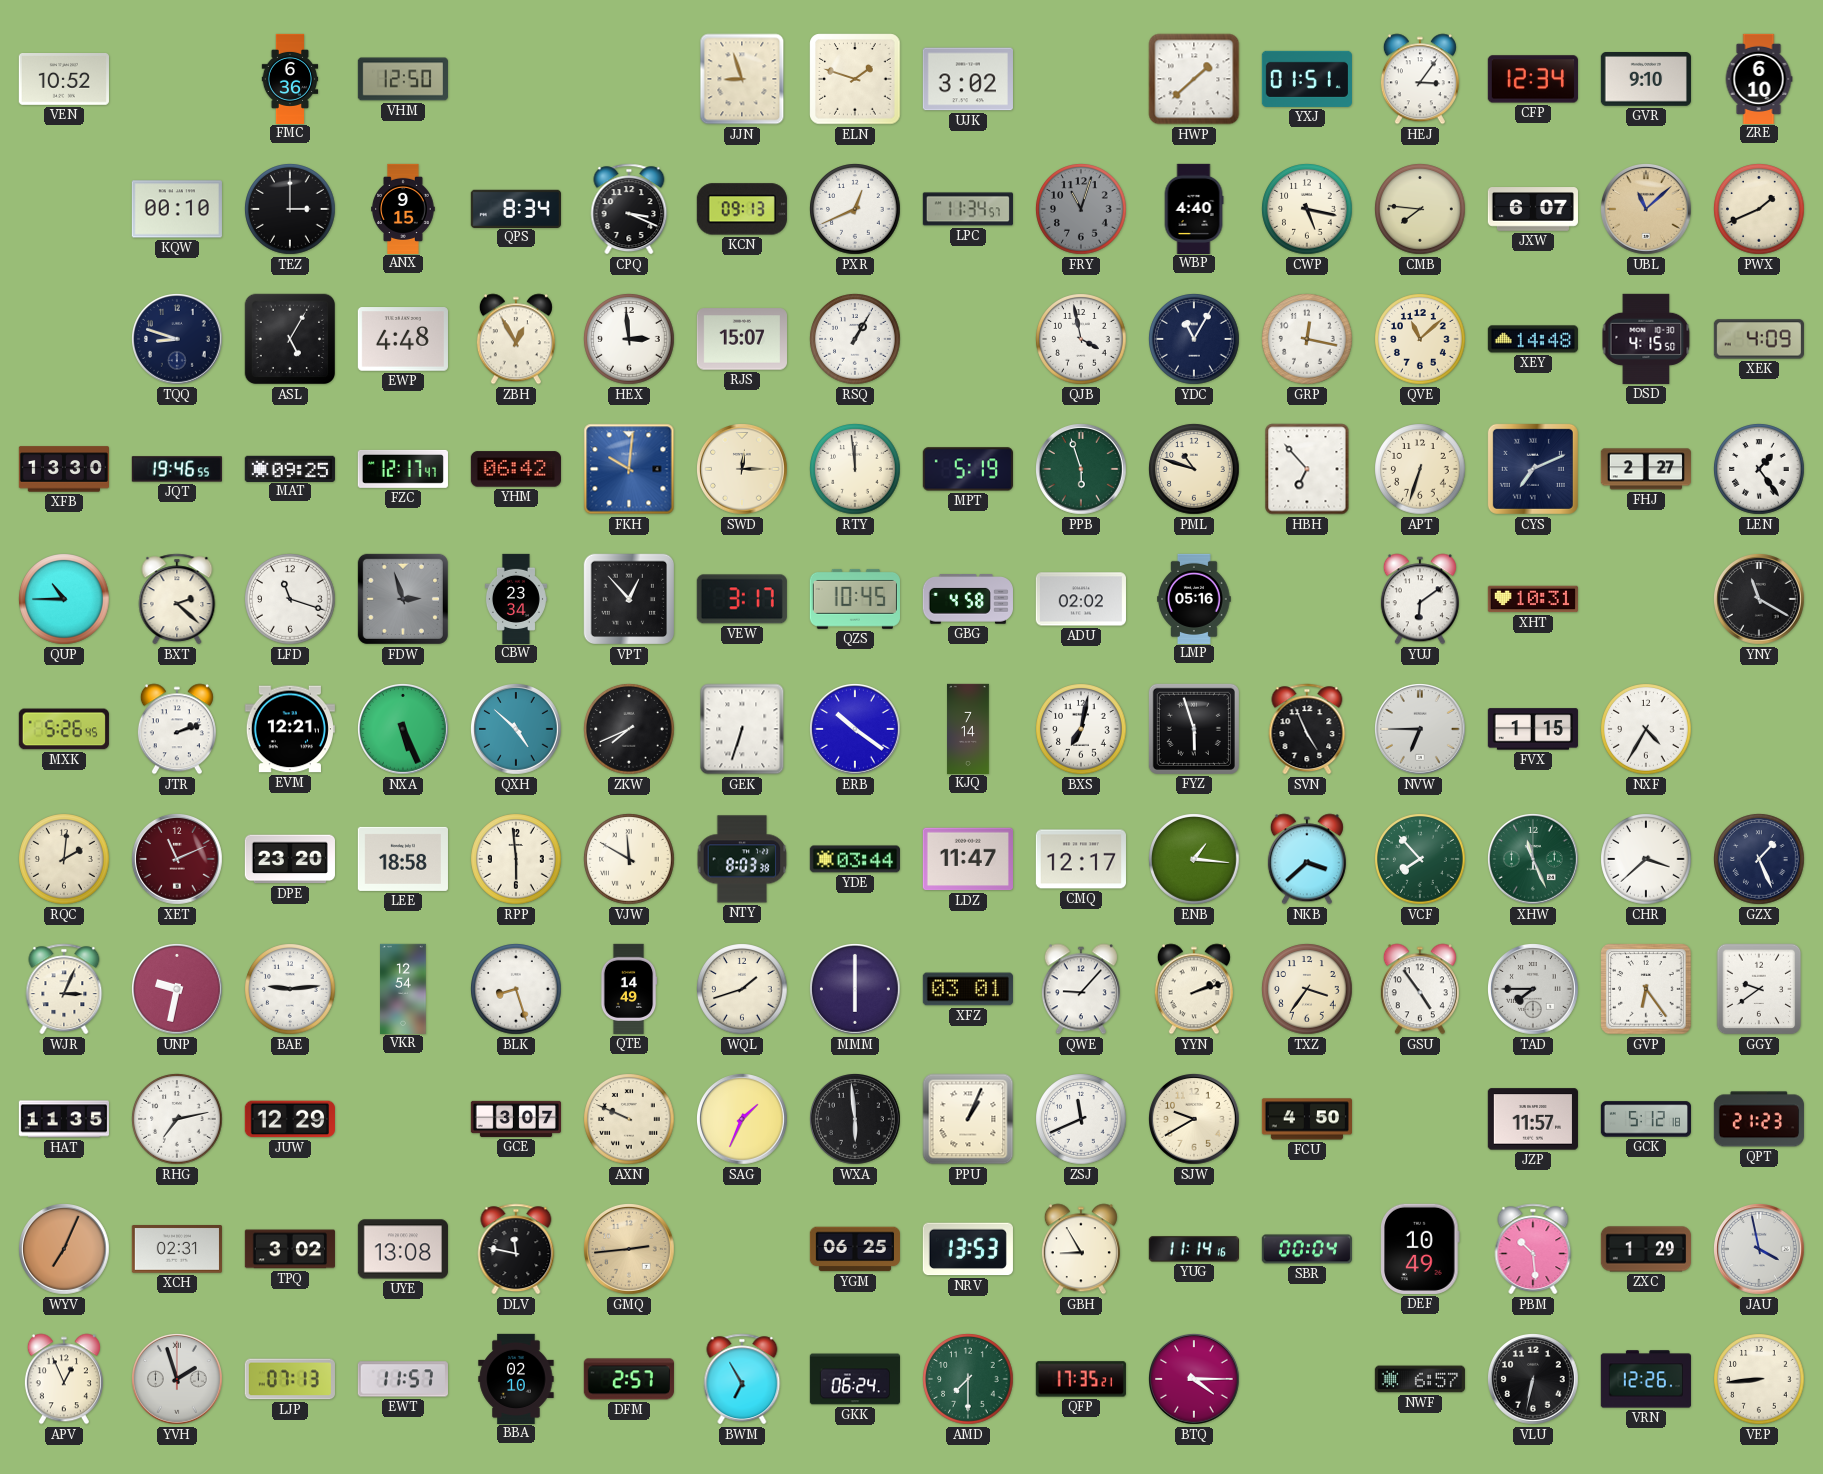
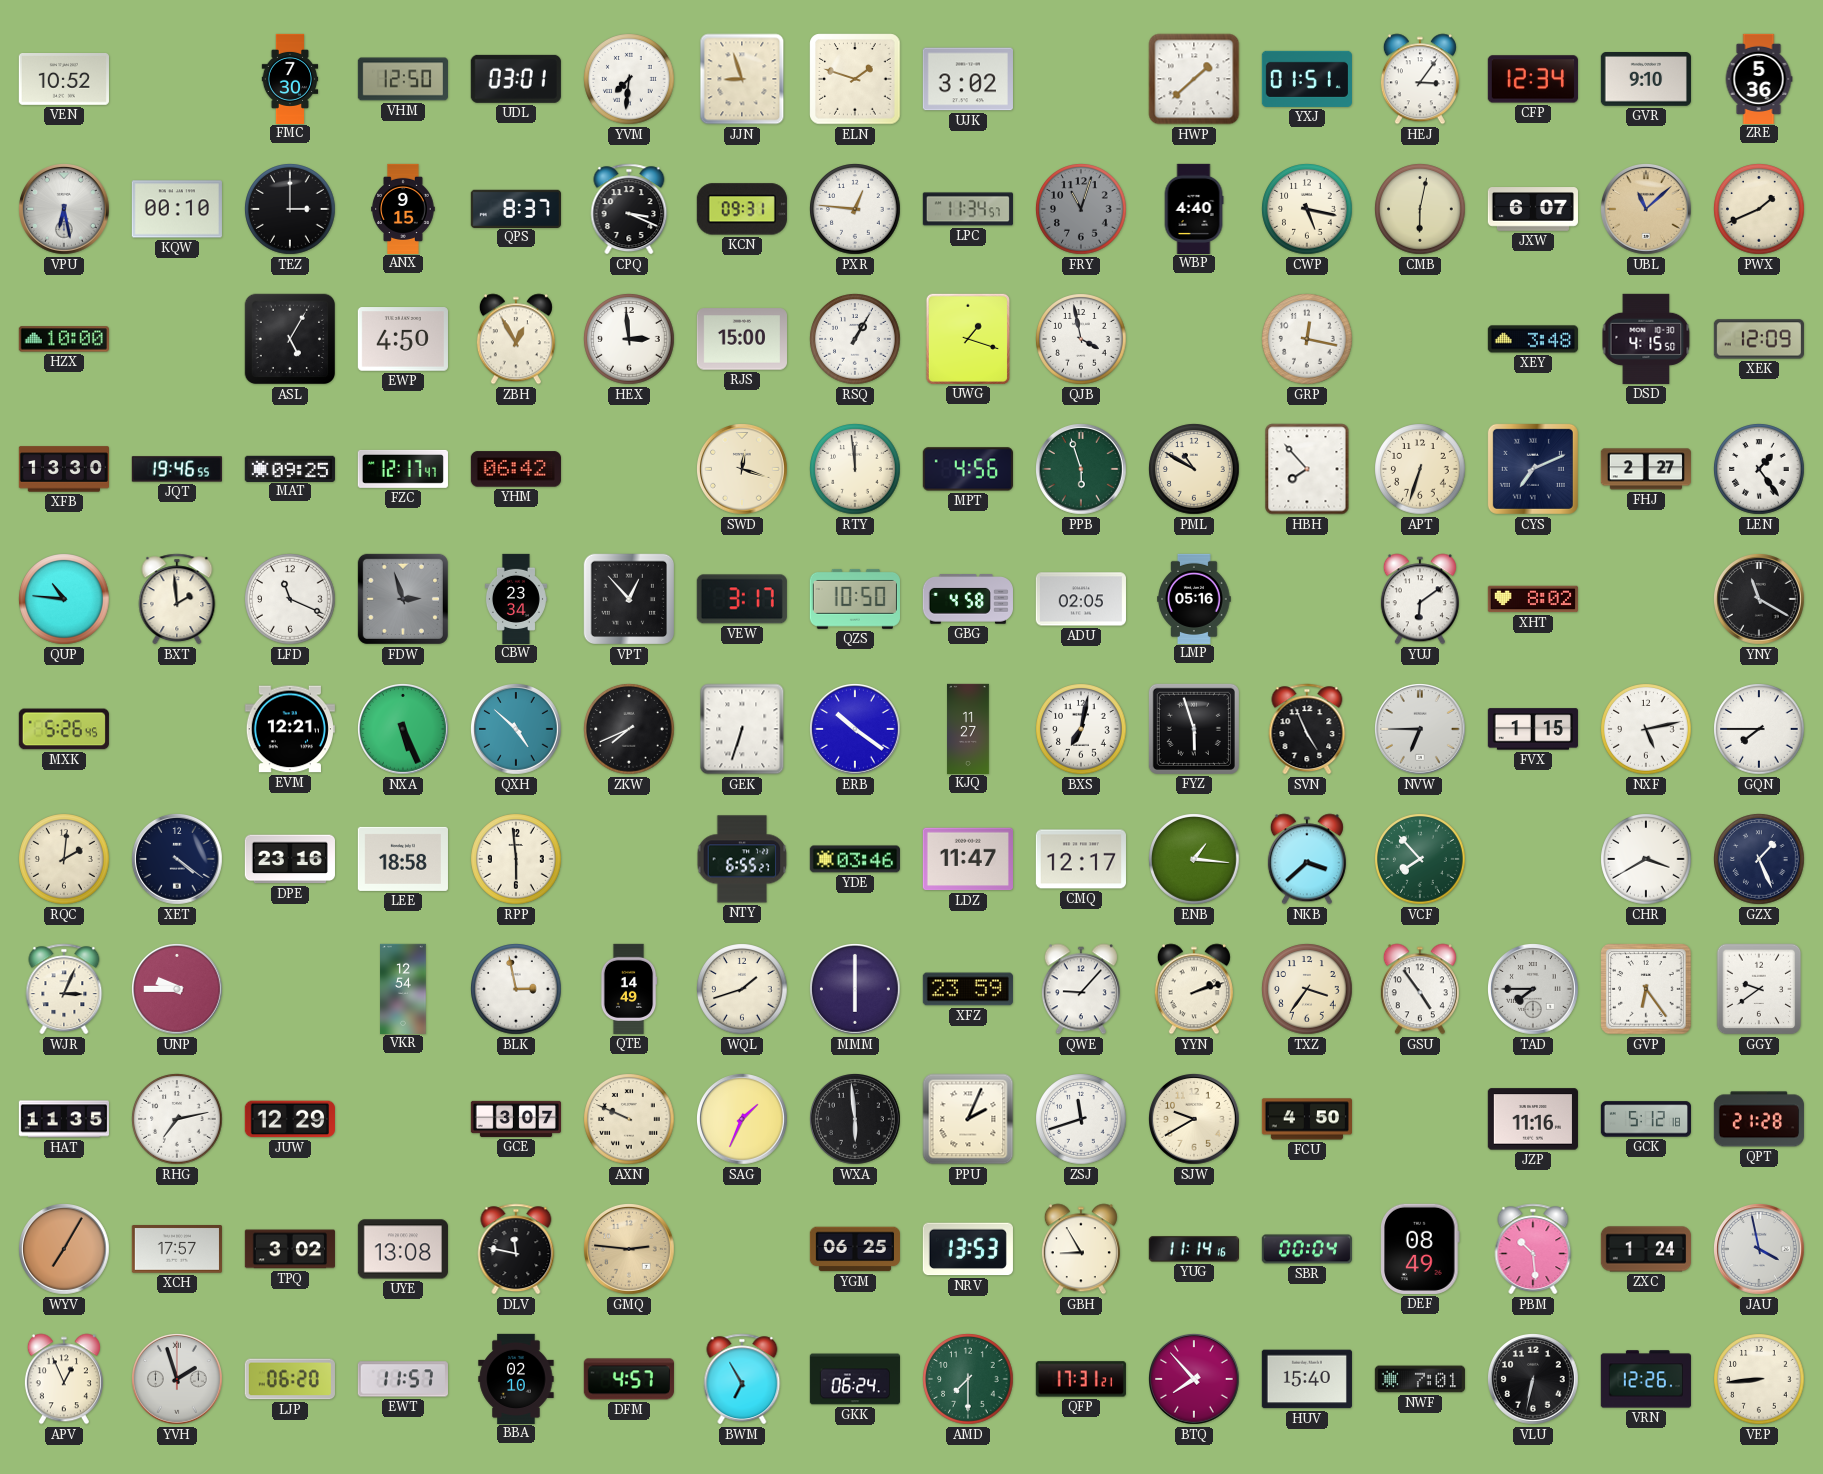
FMC: 6:36 -> 7:30
UDL: none -> 03:01
YVM: none -> 7:31
ZRE: 6:10 -> 5:36
VPU: none -> 6:28
QPS: 8:34 -> 8:37
KCN: 09:13 -> 09:31
PXR: 12:41 -> 12:46
CMB: 7:46 -> 6:02
HZX: none -> 10:00
TQQ: 8:48 -> none
EWP: 4:48 -> 4:50
RJS: 15:07 -> 15:00
UWG: none -> 1:18
YDC: 11:05 -> none
QVE: 11:08 -> none
XEY: 14:48 -> 3:48
XEK: 4:09 -> 12:09
FKH: 10:01 -> none
SWD: 12:15 -> 12:18
MPT: 5:19 -> 4:56
PML: 10:48 -> 10:50
HBH: 6:53 -> 7:53
QUP: 10:45 -> 10:46
BXT: 2:22 -> 1:59
LFD: 11:18 -> 11:19
QZS: 10:45 -> 10:50
ADU: 02:02 -> 02:05
XHT: 10:31 -> 8:02
JTR: 2:12 -> none
KJQ: 7:14 -> 11:27
NXF: 4:35 -> 5:13
GQN: none -> 7:45
XET: 11:11 -> 4:21
XET dial: burgundy -> navy
DPE: 23:20 -> 23:16
VJW: 11:50 -> none
NTY: 8:03 -> 6:55
YDE: 03:44 -> 03:46
XHW: 11:26 -> none
CHR: 3:38 -> 3:40
UNP: 9:32 -> 9:45
BAE: 9:14 -> none
BLK: 8:27 -> 2:58
XFZ: 03:01 -> 23:59
PPU: 1:04 -> 2:04
ZSJ: 11:41 -> 11:42
JZP: 11:57 -> 11:16
QPT: 21:23 -> 21:28
WYV: 7:04 -> 7:05
XCH: 02:31 -> 17:57
GMQ: 2:44 -> 2:46
DEF: 10:49 -> 08:49
ZXC: 1:29 -> 1:24
LJP: 07:13 -> 06:20
DFM: 2:57 -> 4:57
QFP: 17:35 -> 17:31
BTQ: 4:15 -> 7:53
HUV: none -> 15:40
NWF: 6:57 -> 7:01
